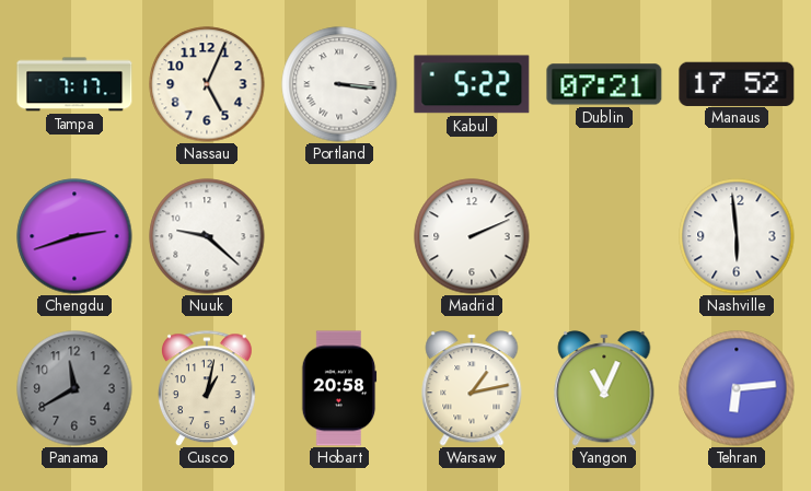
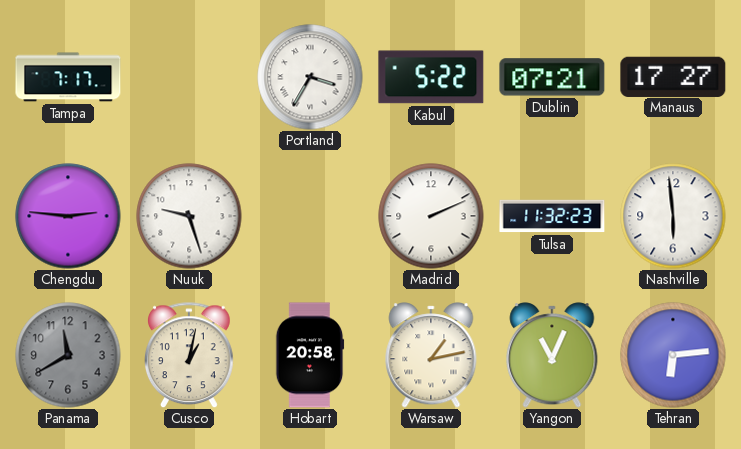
Nassau: 5:04 -> none
Portland: 3:16 -> 3:35
Manaus: 17:52 -> 17:27
Chengdu: 2:42 -> 2:46
Nuuk: 9:22 -> 9:27
Tulsa: none -> 11:32
